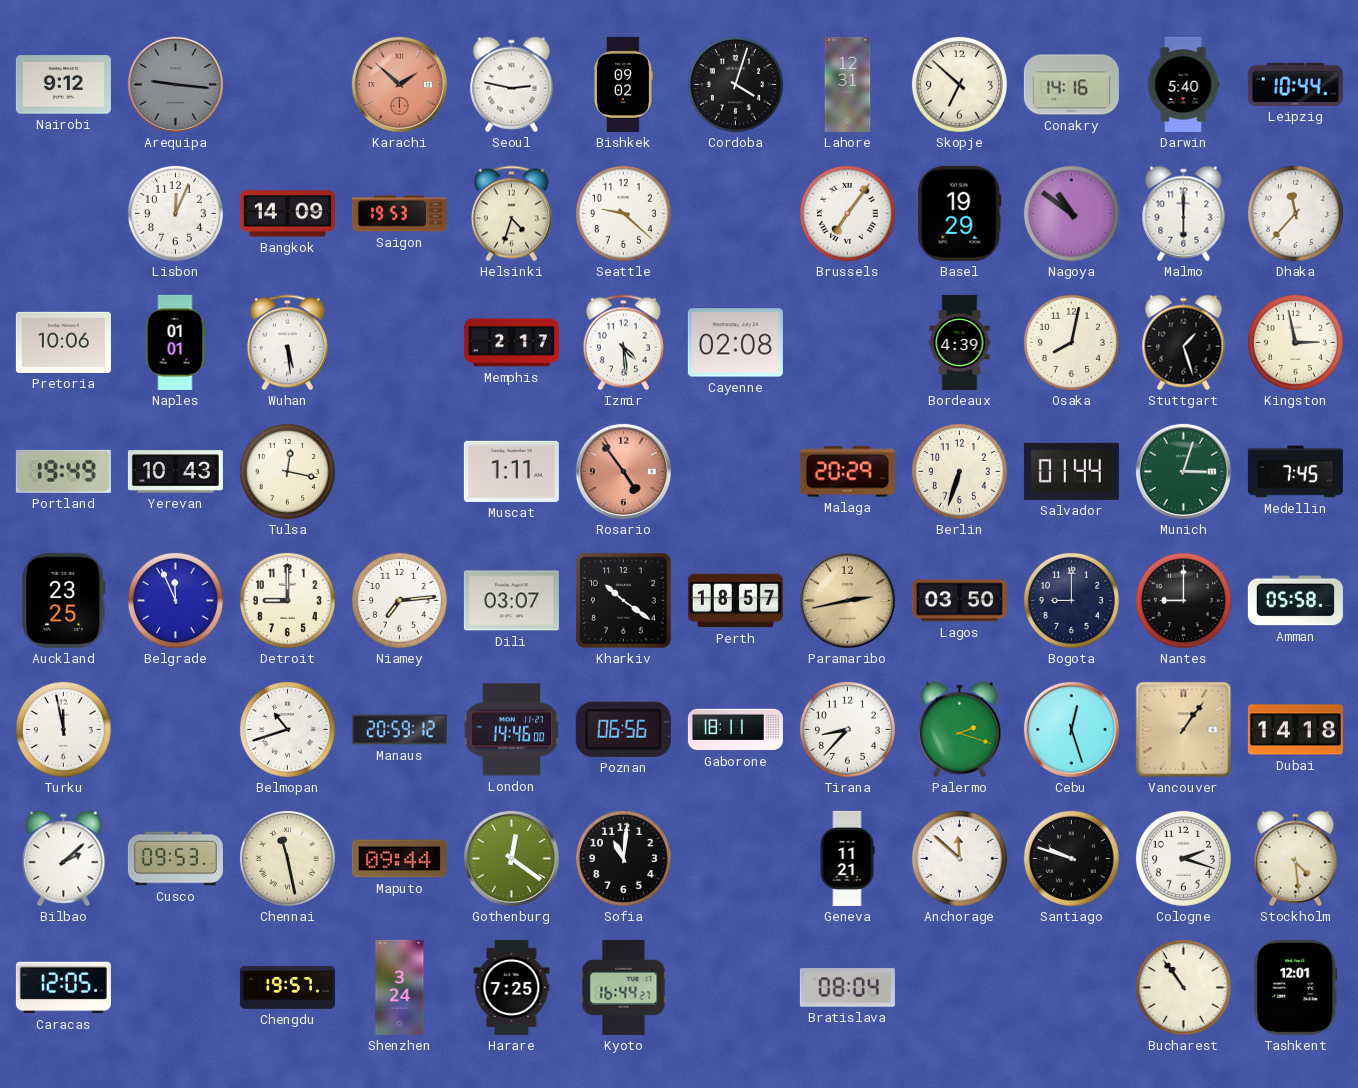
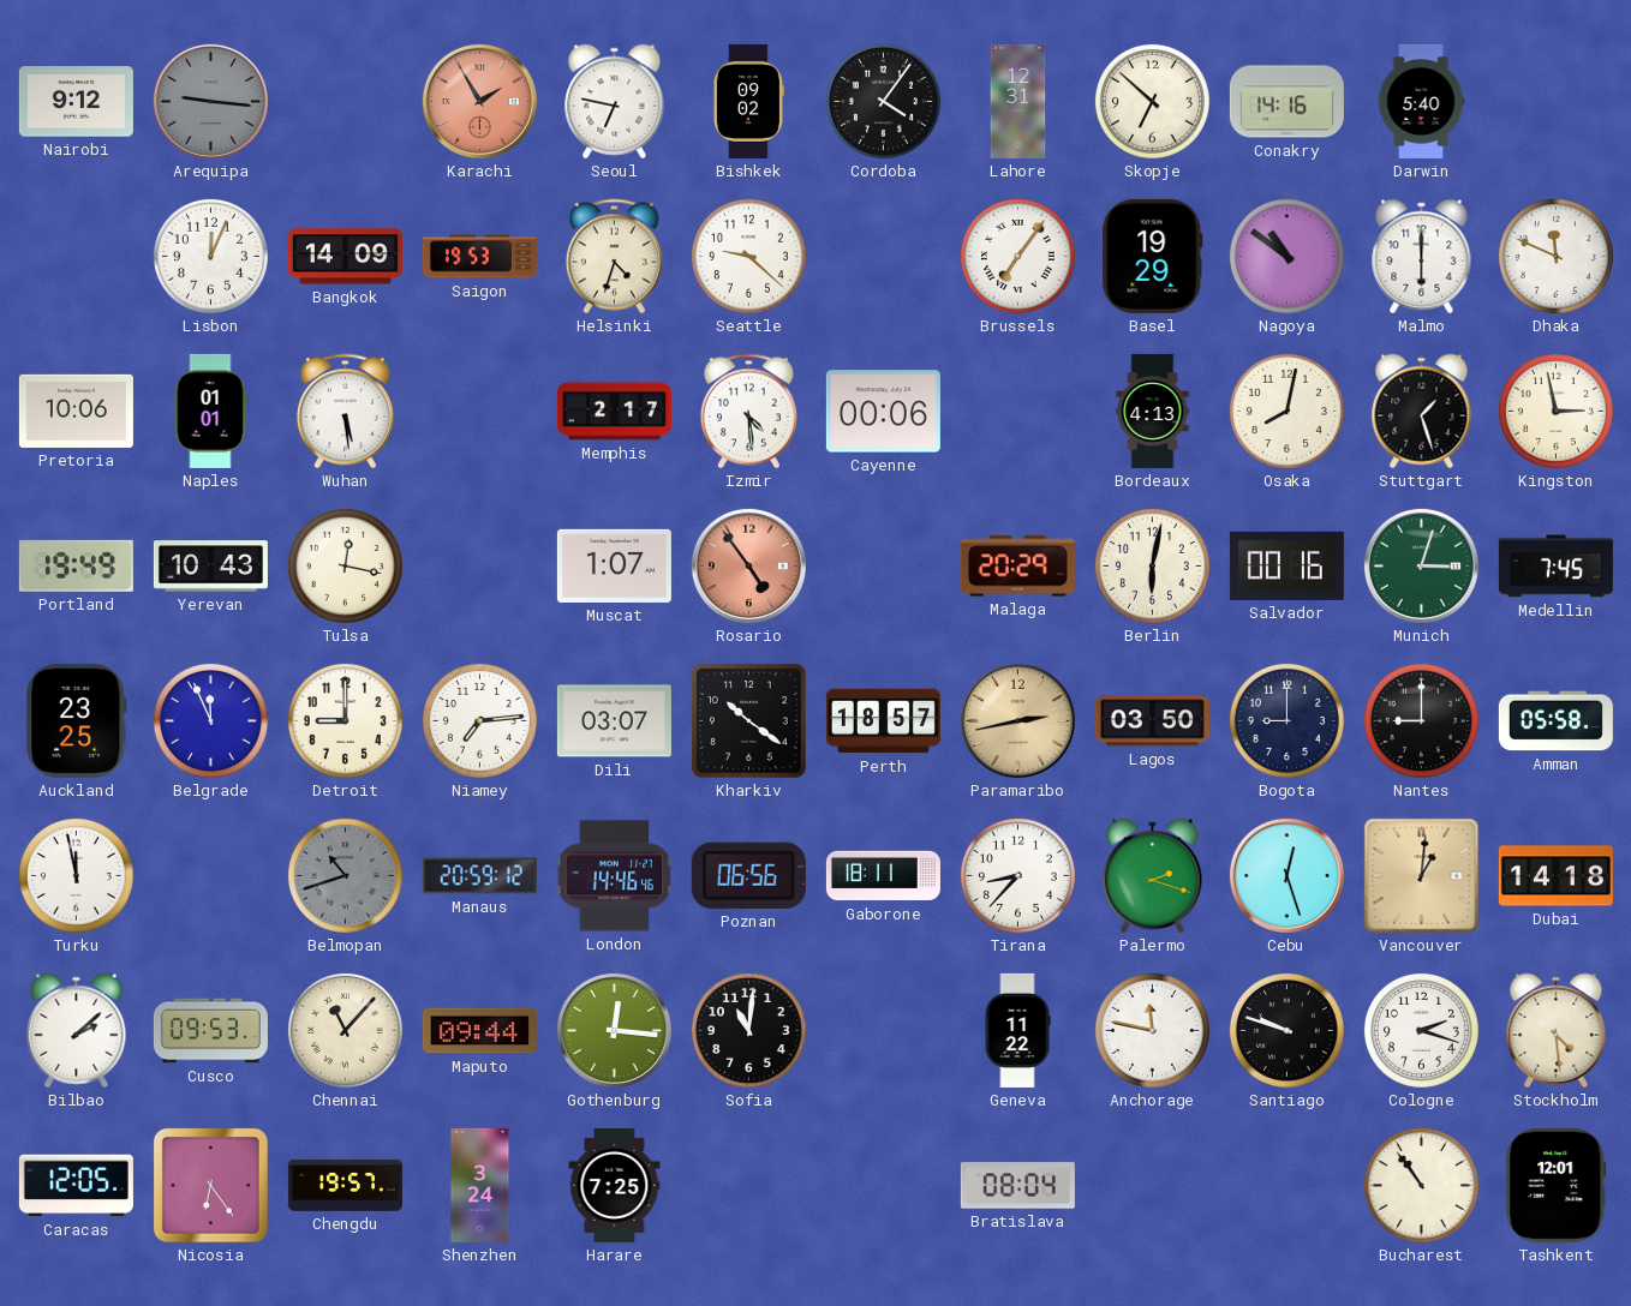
Karachi: 1:52 -> 1:55
Seoul: 2:47 -> 6:47
Cordoba: 4:03 -> 4:06
Leipzig: 10:44 -> none
Dhaka: 11:37 -> 11:49
Cayenne: 02:08 -> 00:06
Bordeaux: 4:39 -> 4:13
Muscat: 1:11 -> 1:07
Berlin: 6:33 -> 6:02
Salvador: 01:44 -> 00:16
Belmopan dial: white -> grey
London: 14:46:00 -> 14:46:46
Vancouver: 1:06 -> 1:01
Chennai: 11:28 -> 11:07
Gothenburg: 12:21 -> 12:16
Geneva: 11:21 -> 11:22
Anchorage: 11:52 -> 11:47
Nicosia: none -> 6:24
Kyoto: 16:44 -> none
